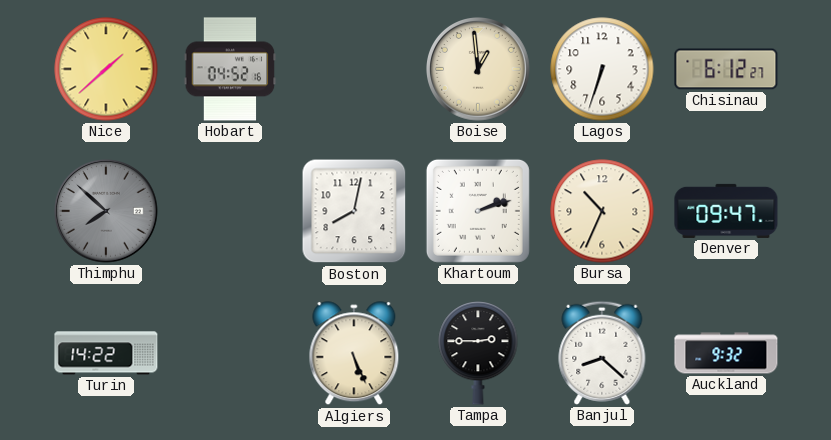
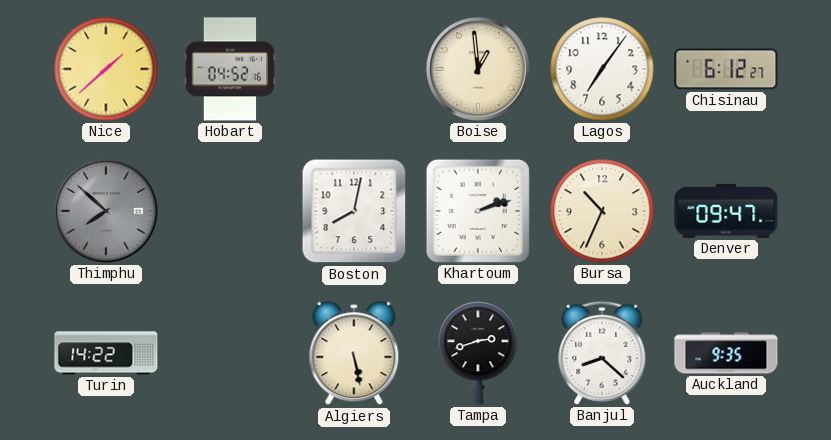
Lagos: 6:33 -> 7:06
Algiers: 5:26 -> 5:28
Tampa: 2:45 -> 2:42
Auckland: 9:32 -> 9:35
